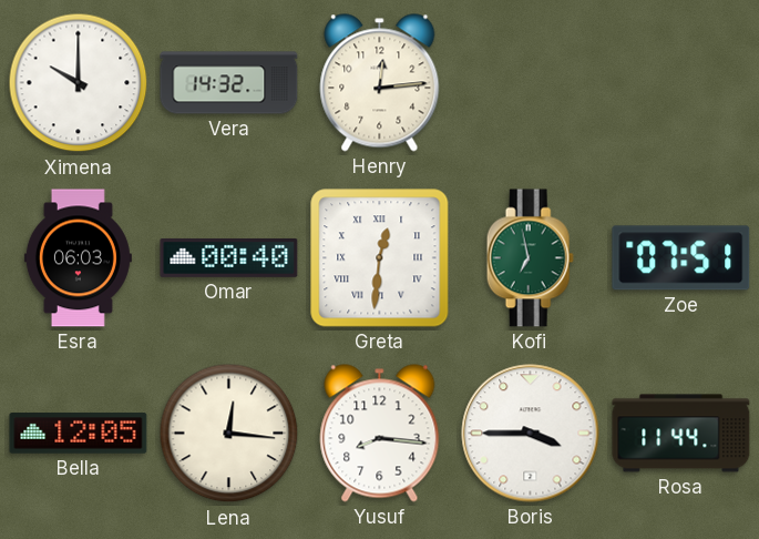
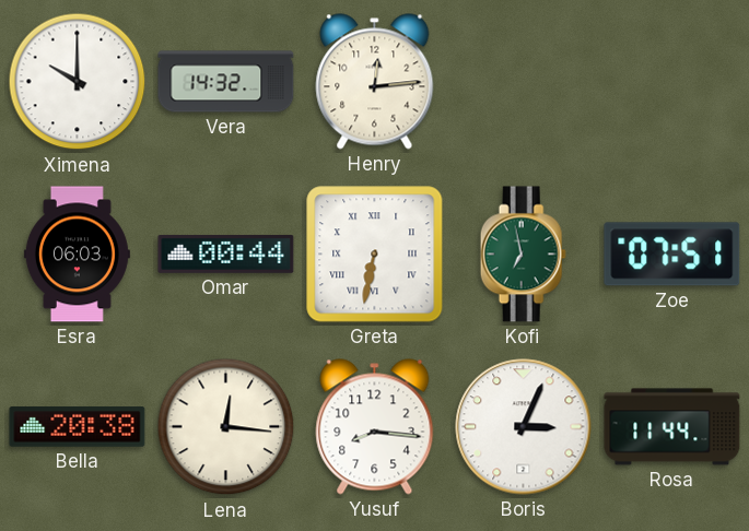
Omar: 00:40 -> 00:44
Greta: 12:31 -> 6:32
Bella: 12:05 -> 20:38
Boris: 3:45 -> 3:04
